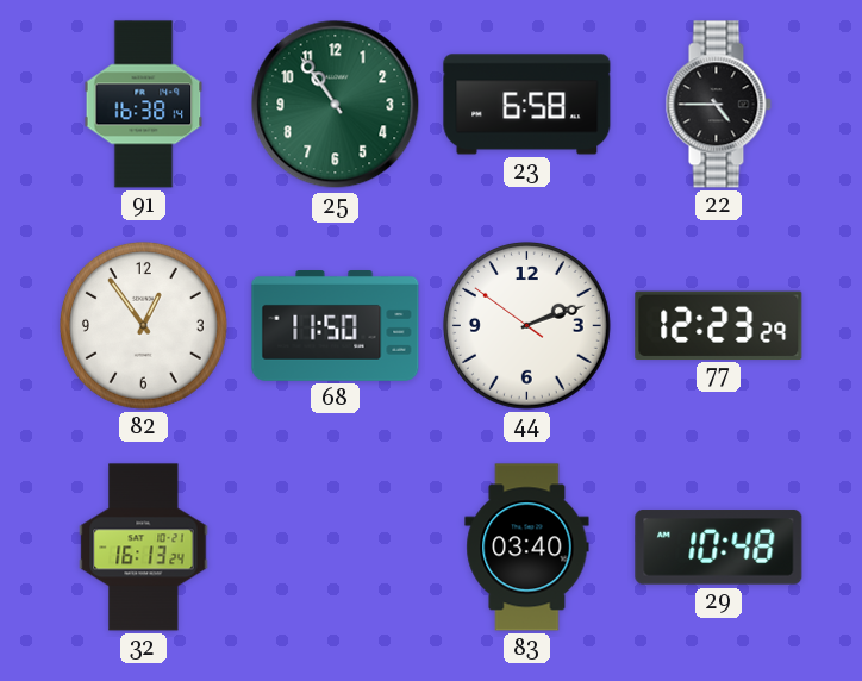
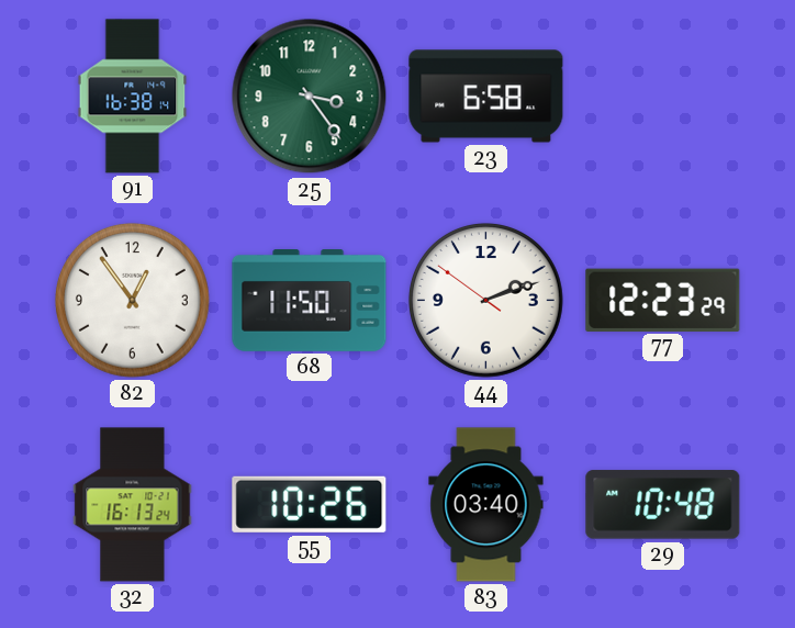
25: 10:54 -> 3:24
22: 4:45 -> none
55: none -> 10:26
